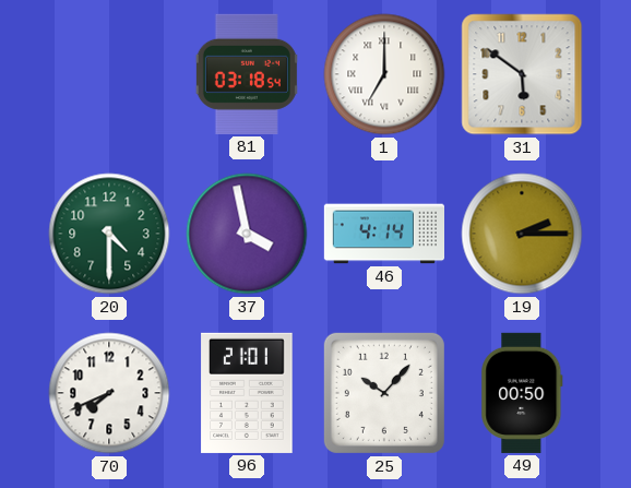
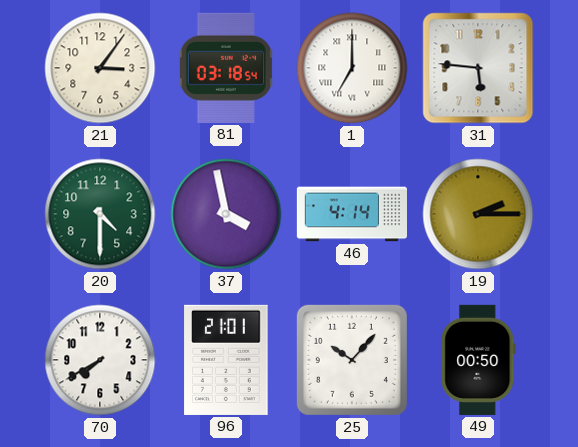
21: none -> 3:06
31: 5:51 -> 5:46
70: 7:41 -> 7:40
